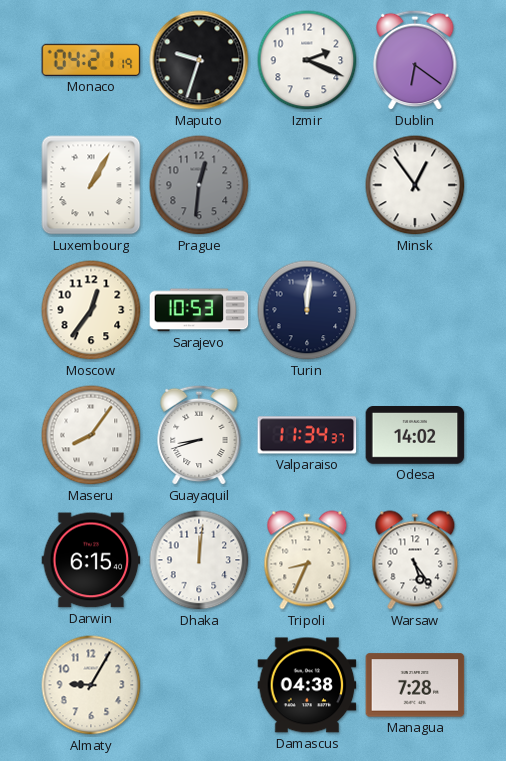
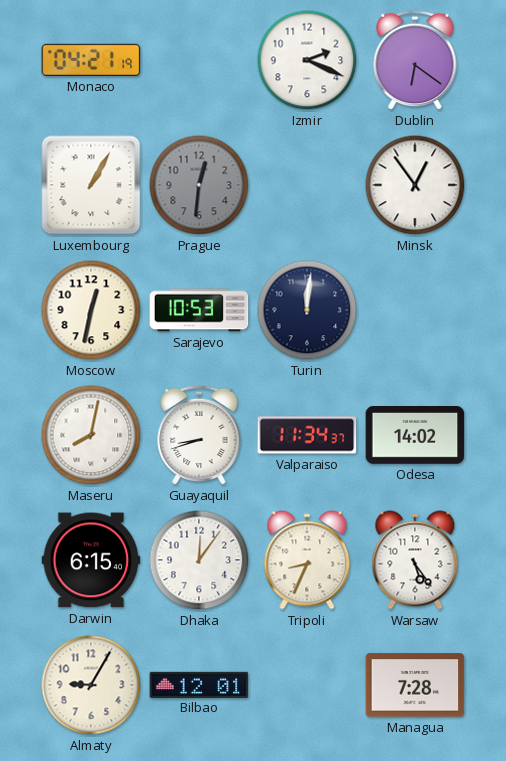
Maputo: 9:33 -> none
Moscow: 12:36 -> 12:32
Maseru: 8:06 -> 8:02
Dhaka: 12:01 -> 12:06
Bilbao: none -> 12:01
Damascus: 04:38 -> none
